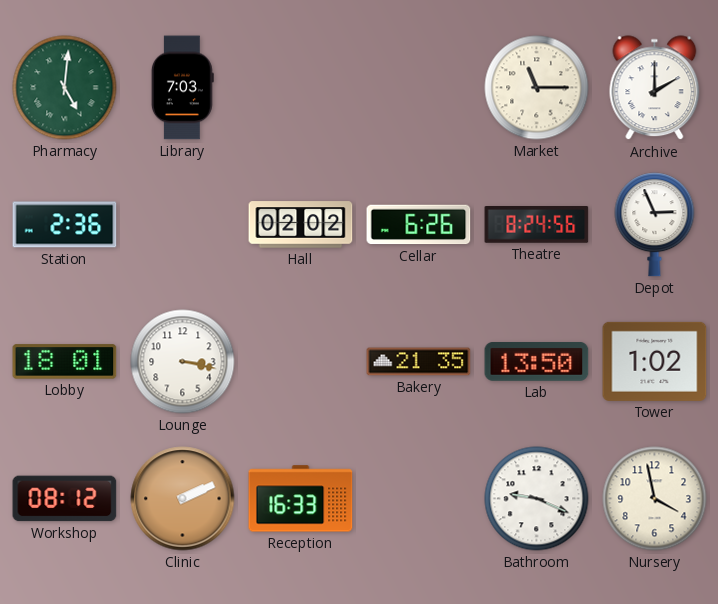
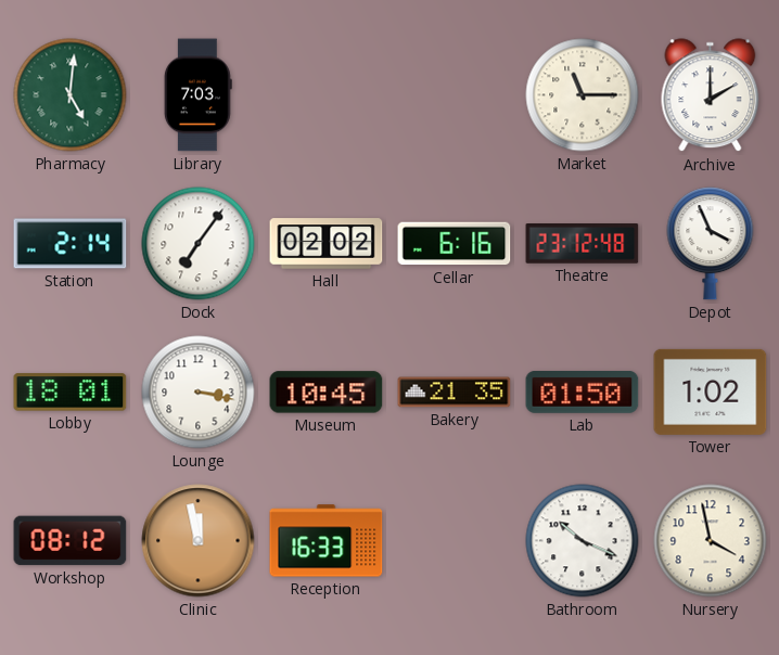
Station: 2:36 -> 2:14
Dock: none -> 7:06
Cellar: 6:26 -> 6:16
Theatre: 8:24 -> 23:12
Depot: 2:56 -> 3:56
Museum: none -> 10:45
Lab: 13:50 -> 01:50
Clinic: 2:11 -> 11:58
Bathroom: 9:19 -> 10:19
